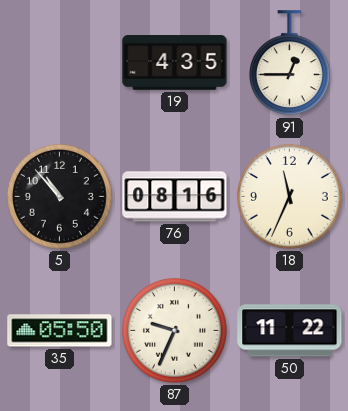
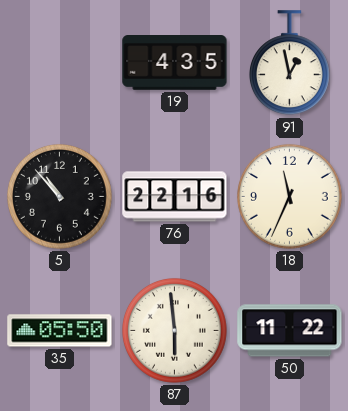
91: 12:45 -> 12:58
76: 08:16 -> 22:16
87: 9:34 -> 5:59
